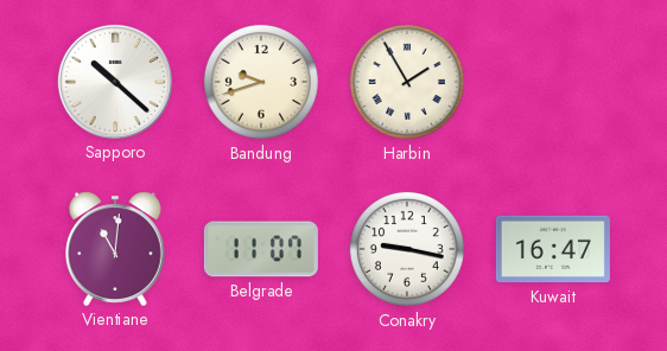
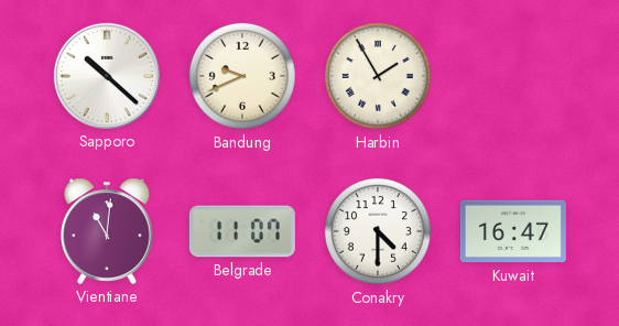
Bandung: 9:42 -> 9:41
Conakry: 9:17 -> 4:30
